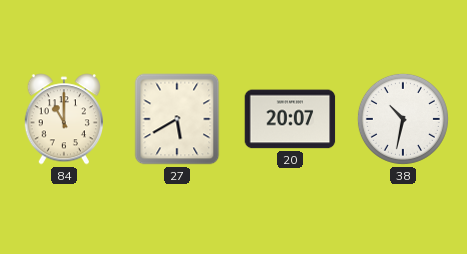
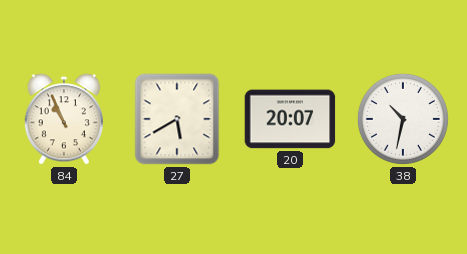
84: 11:00 -> 10:56
